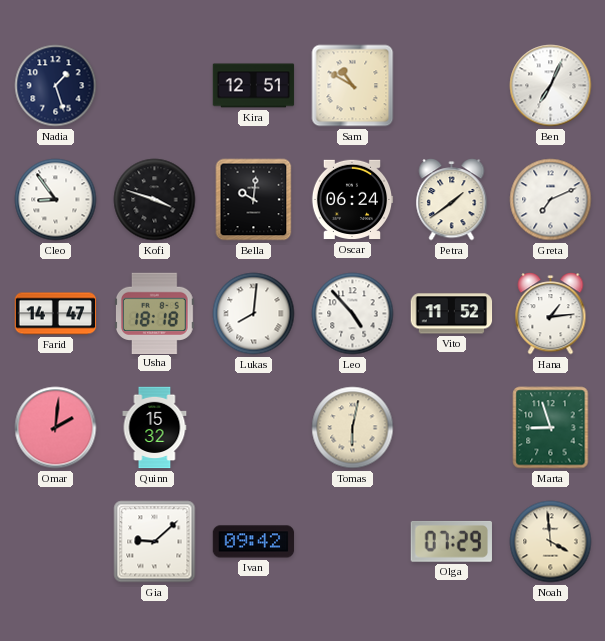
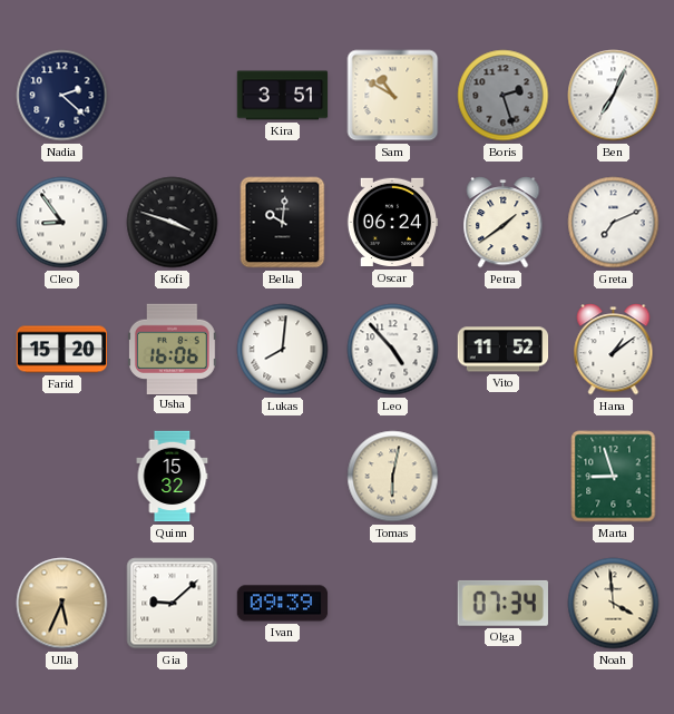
Nadia: 1:27 -> 2:22
Kira: 12:51 -> 3:51
Boris: none -> 2:27
Farid: 14:47 -> 15:20
Usha: 18:18 -> 16:06
Hana: 1:14 -> 1:09
Omar: 2:01 -> none
Ulla: none -> 5:34
Ivan: 09:42 -> 09:39
Olga: 07:29 -> 07:34
